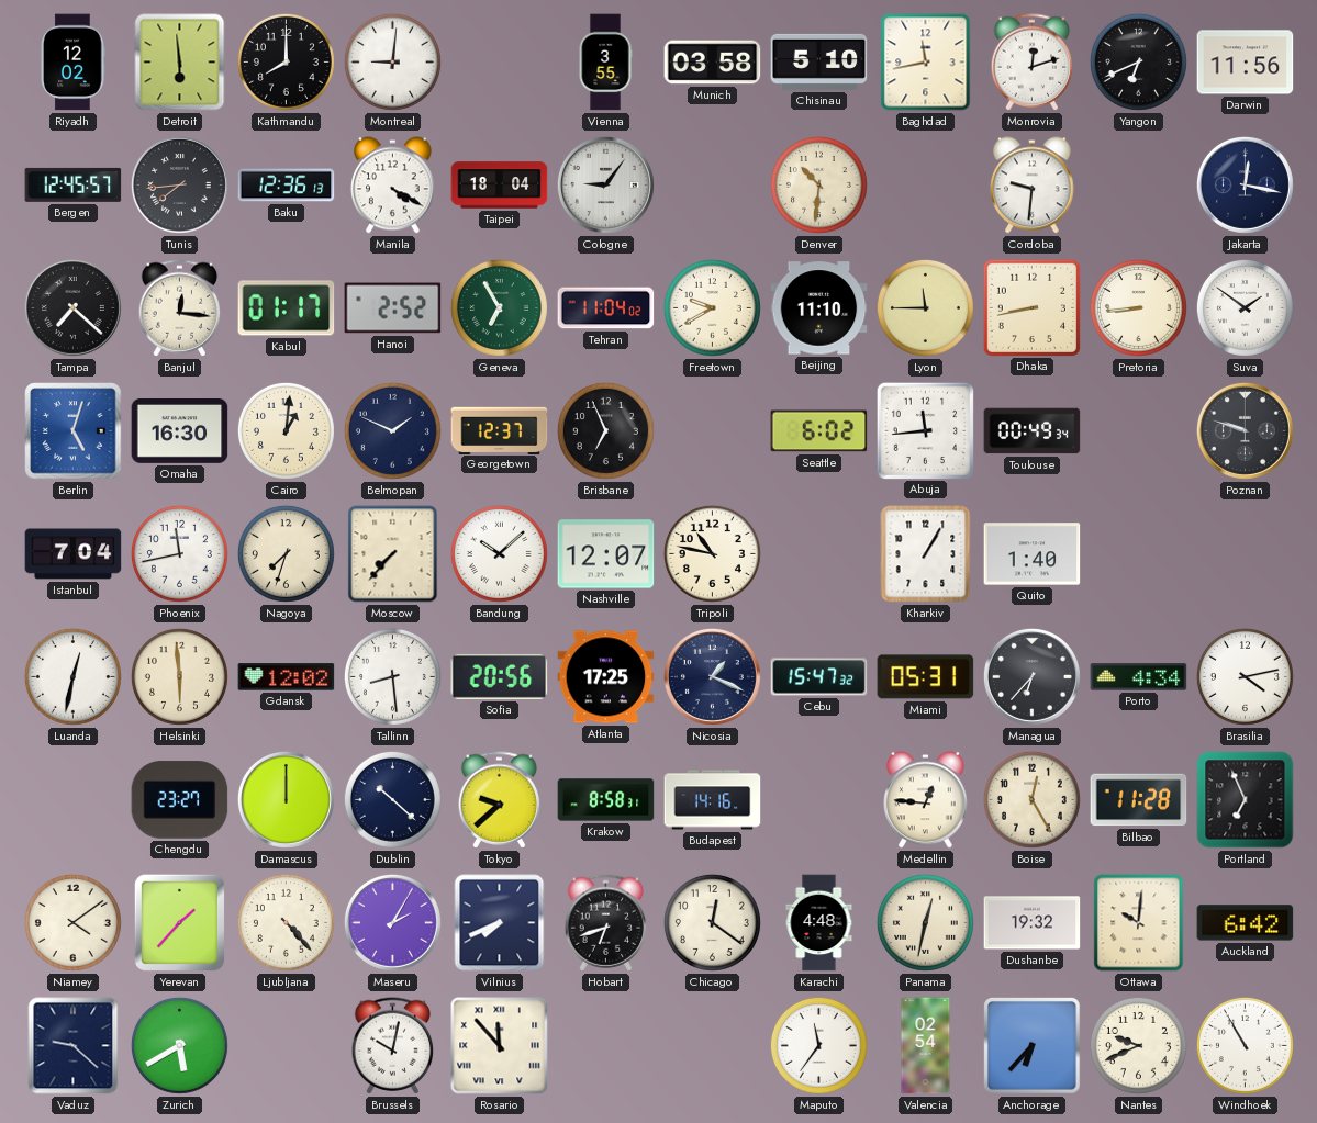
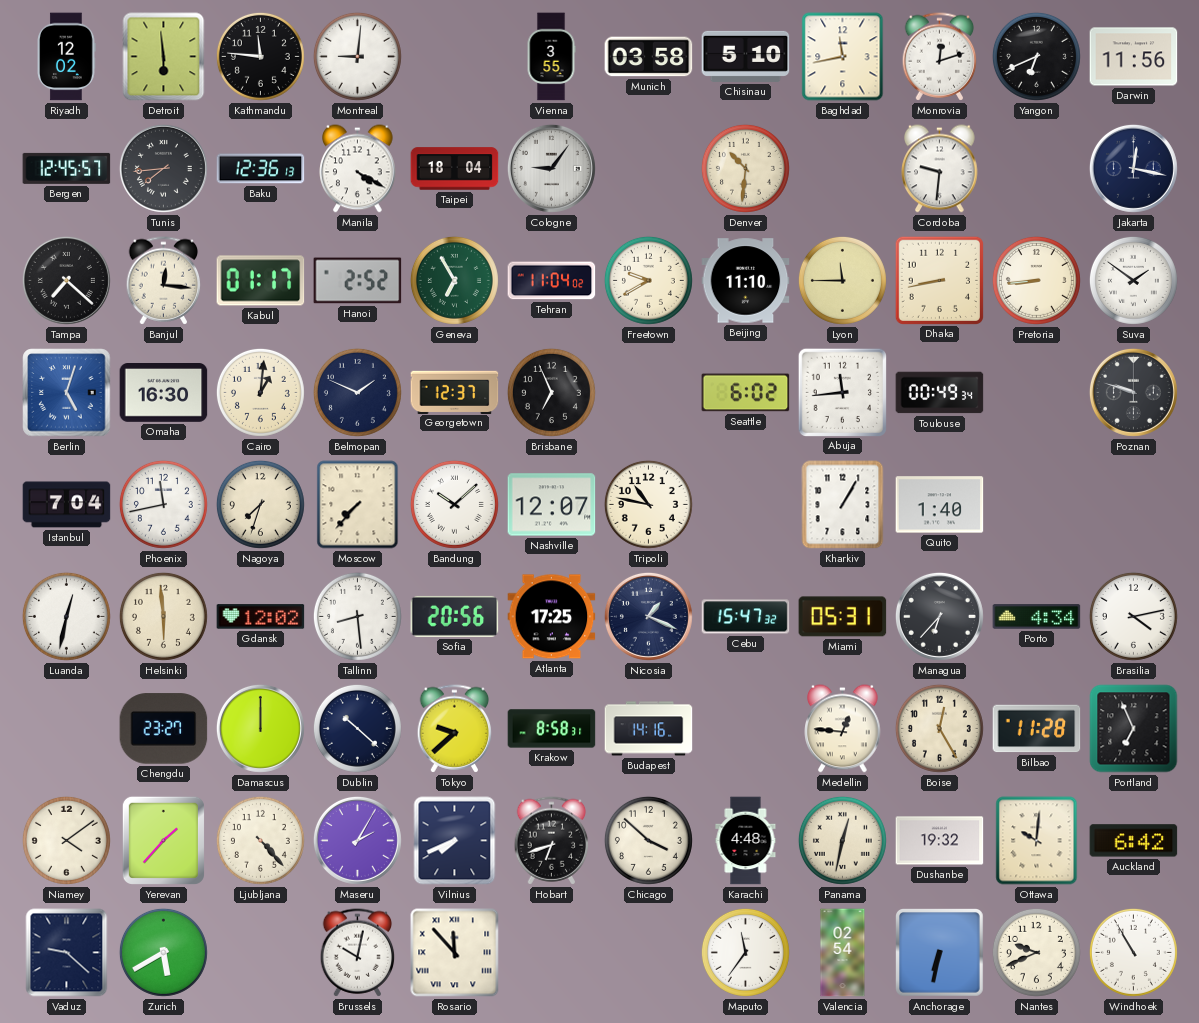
Kathmandu: 8:00 -> 11:46
Chicago: 12:21 -> 3:52
Anchorage: 6:37 -> 6:32
